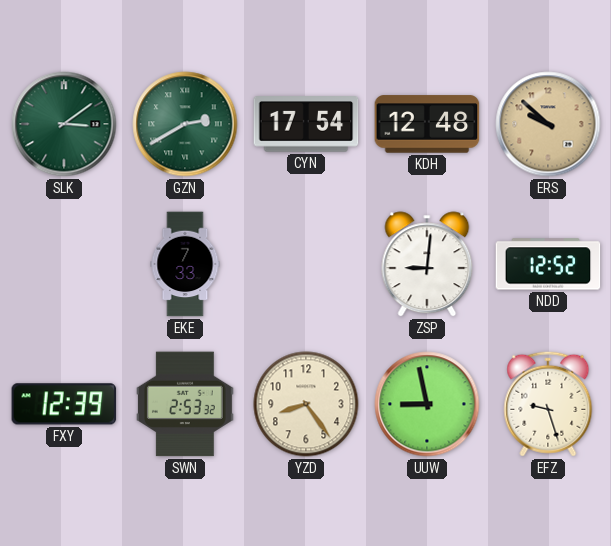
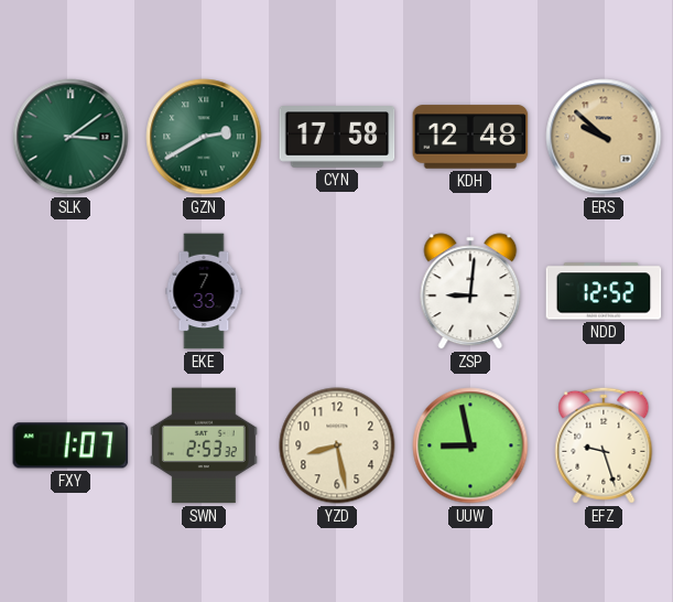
CYN: 17:54 -> 17:58
FXY: 12:39 -> 1:07
YZD: 8:24 -> 8:28
